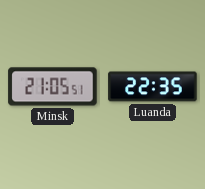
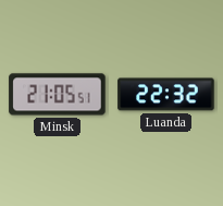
Luanda: 22:35 -> 22:32
